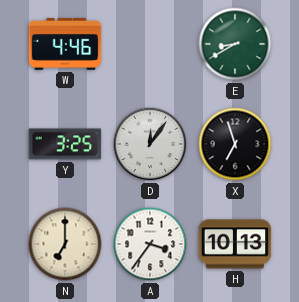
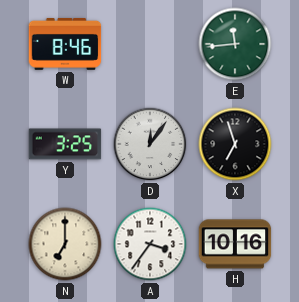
W: 4:46 -> 8:46
E: 8:40 -> 11:44
H: 10:13 -> 10:16
